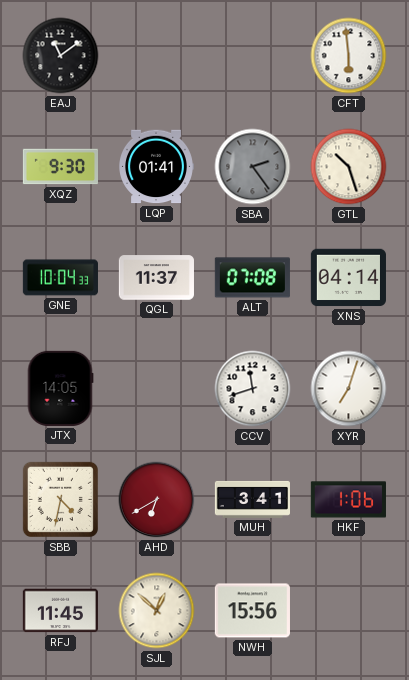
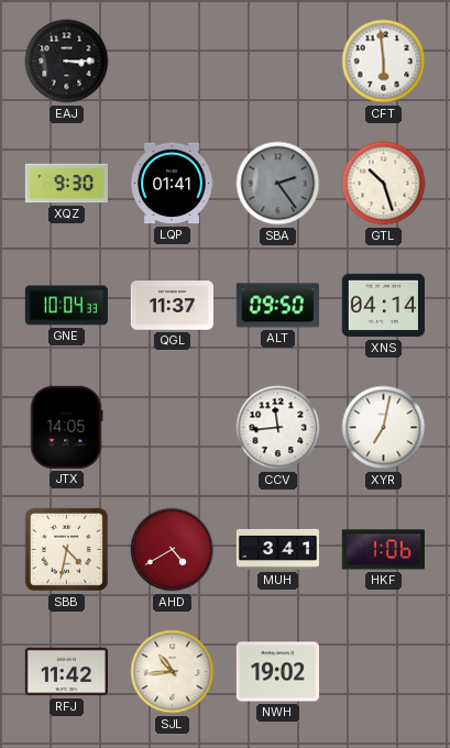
EAJ: 11:09 -> 3:15
ALT: 07:08 -> 09:50
CCV: 11:42 -> 11:44
XYR: 7:03 -> 7:02
AHD: 6:40 -> 4:40
RFJ: 11:45 -> 11:42
SJL: 12:52 -> 10:44
NWH: 15:56 -> 19:02
